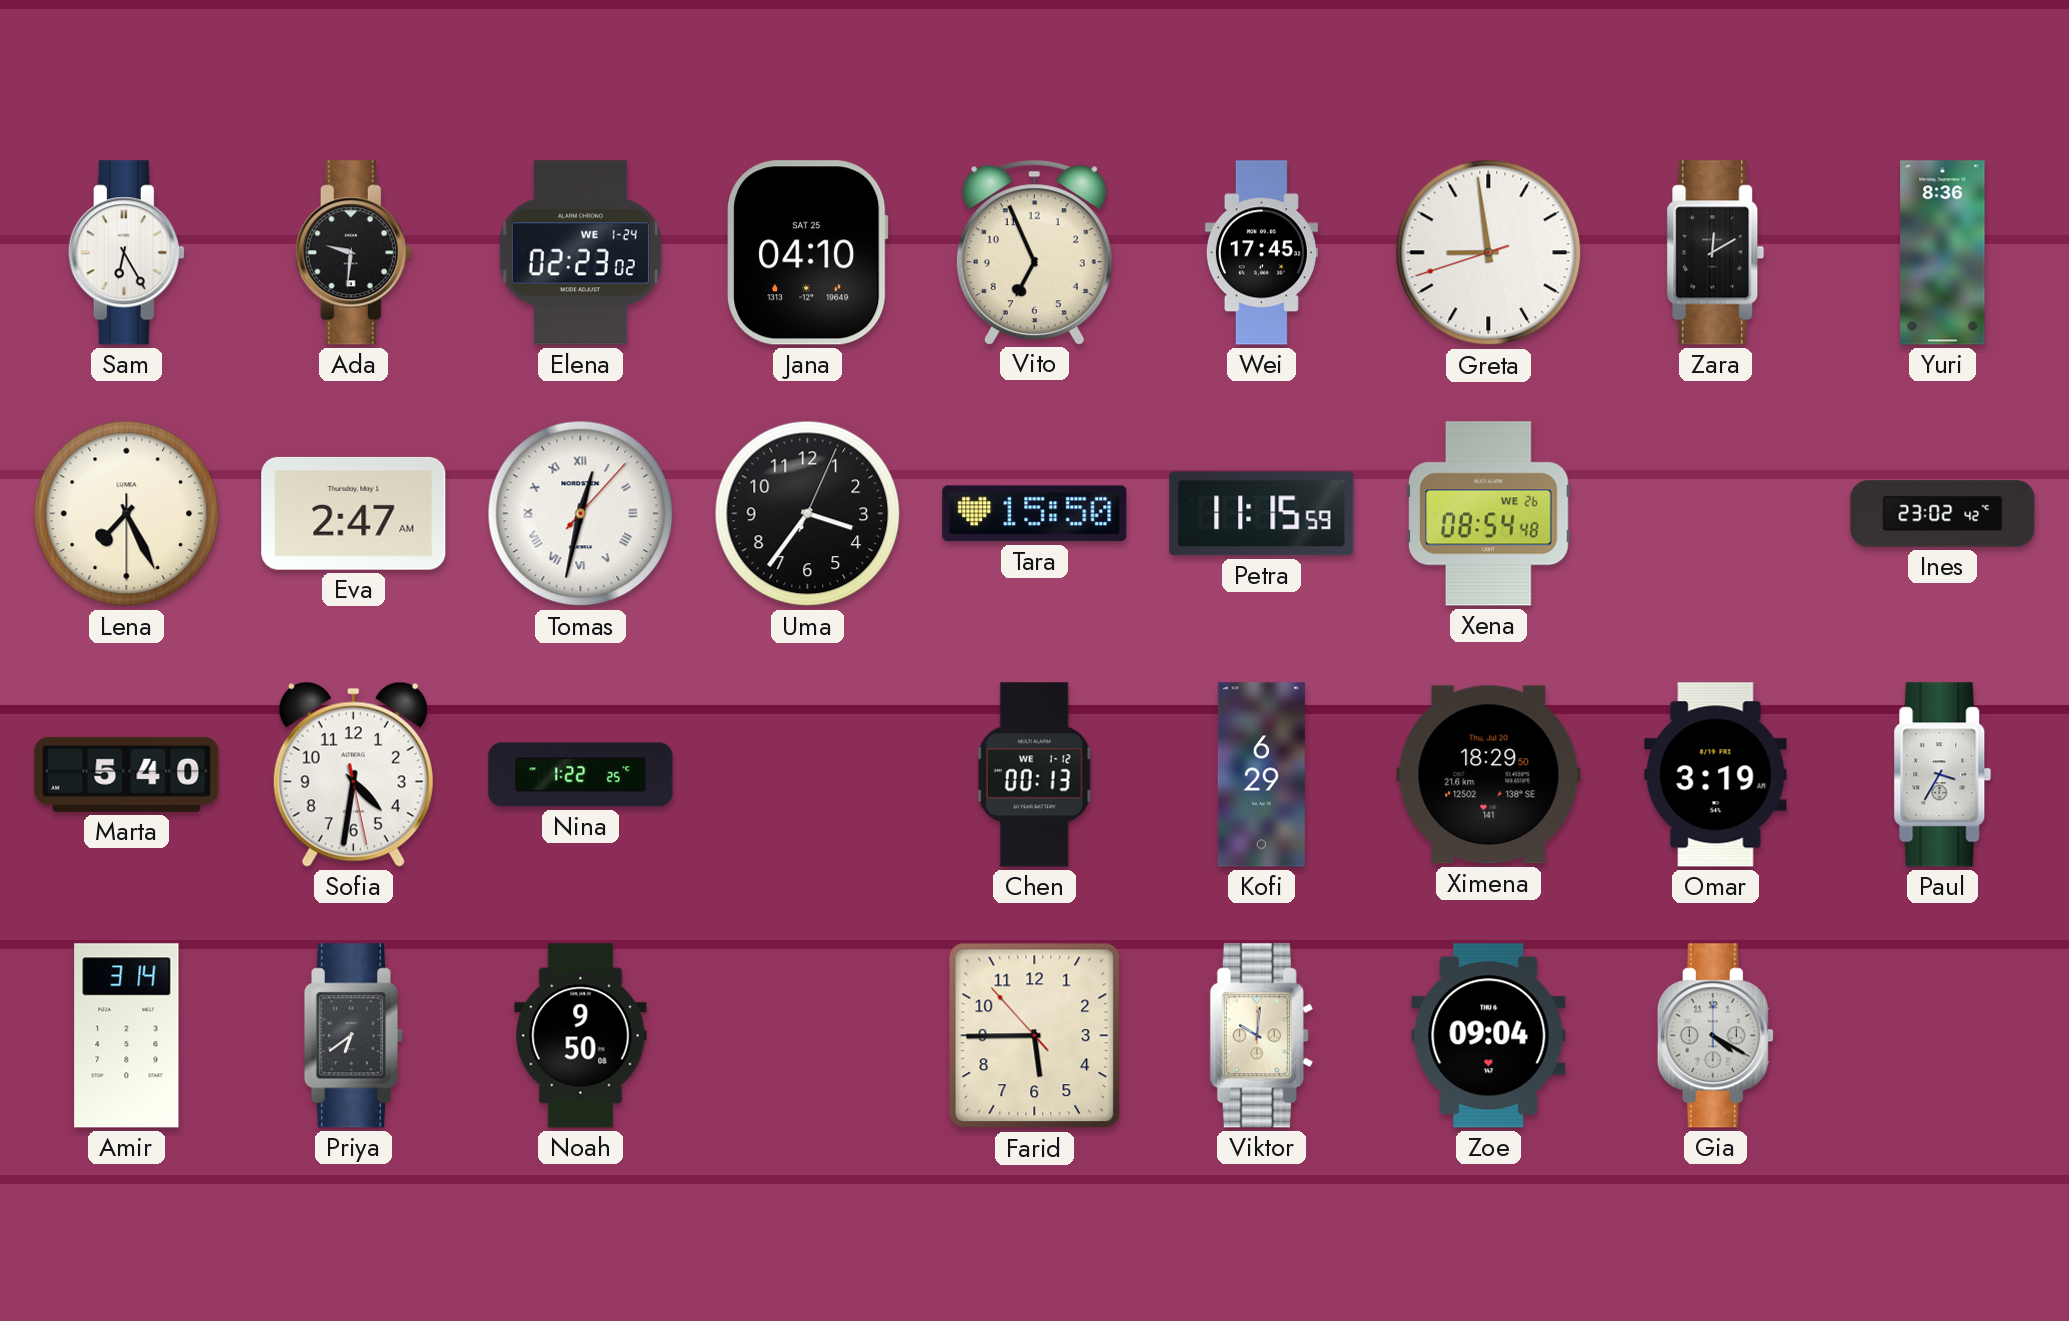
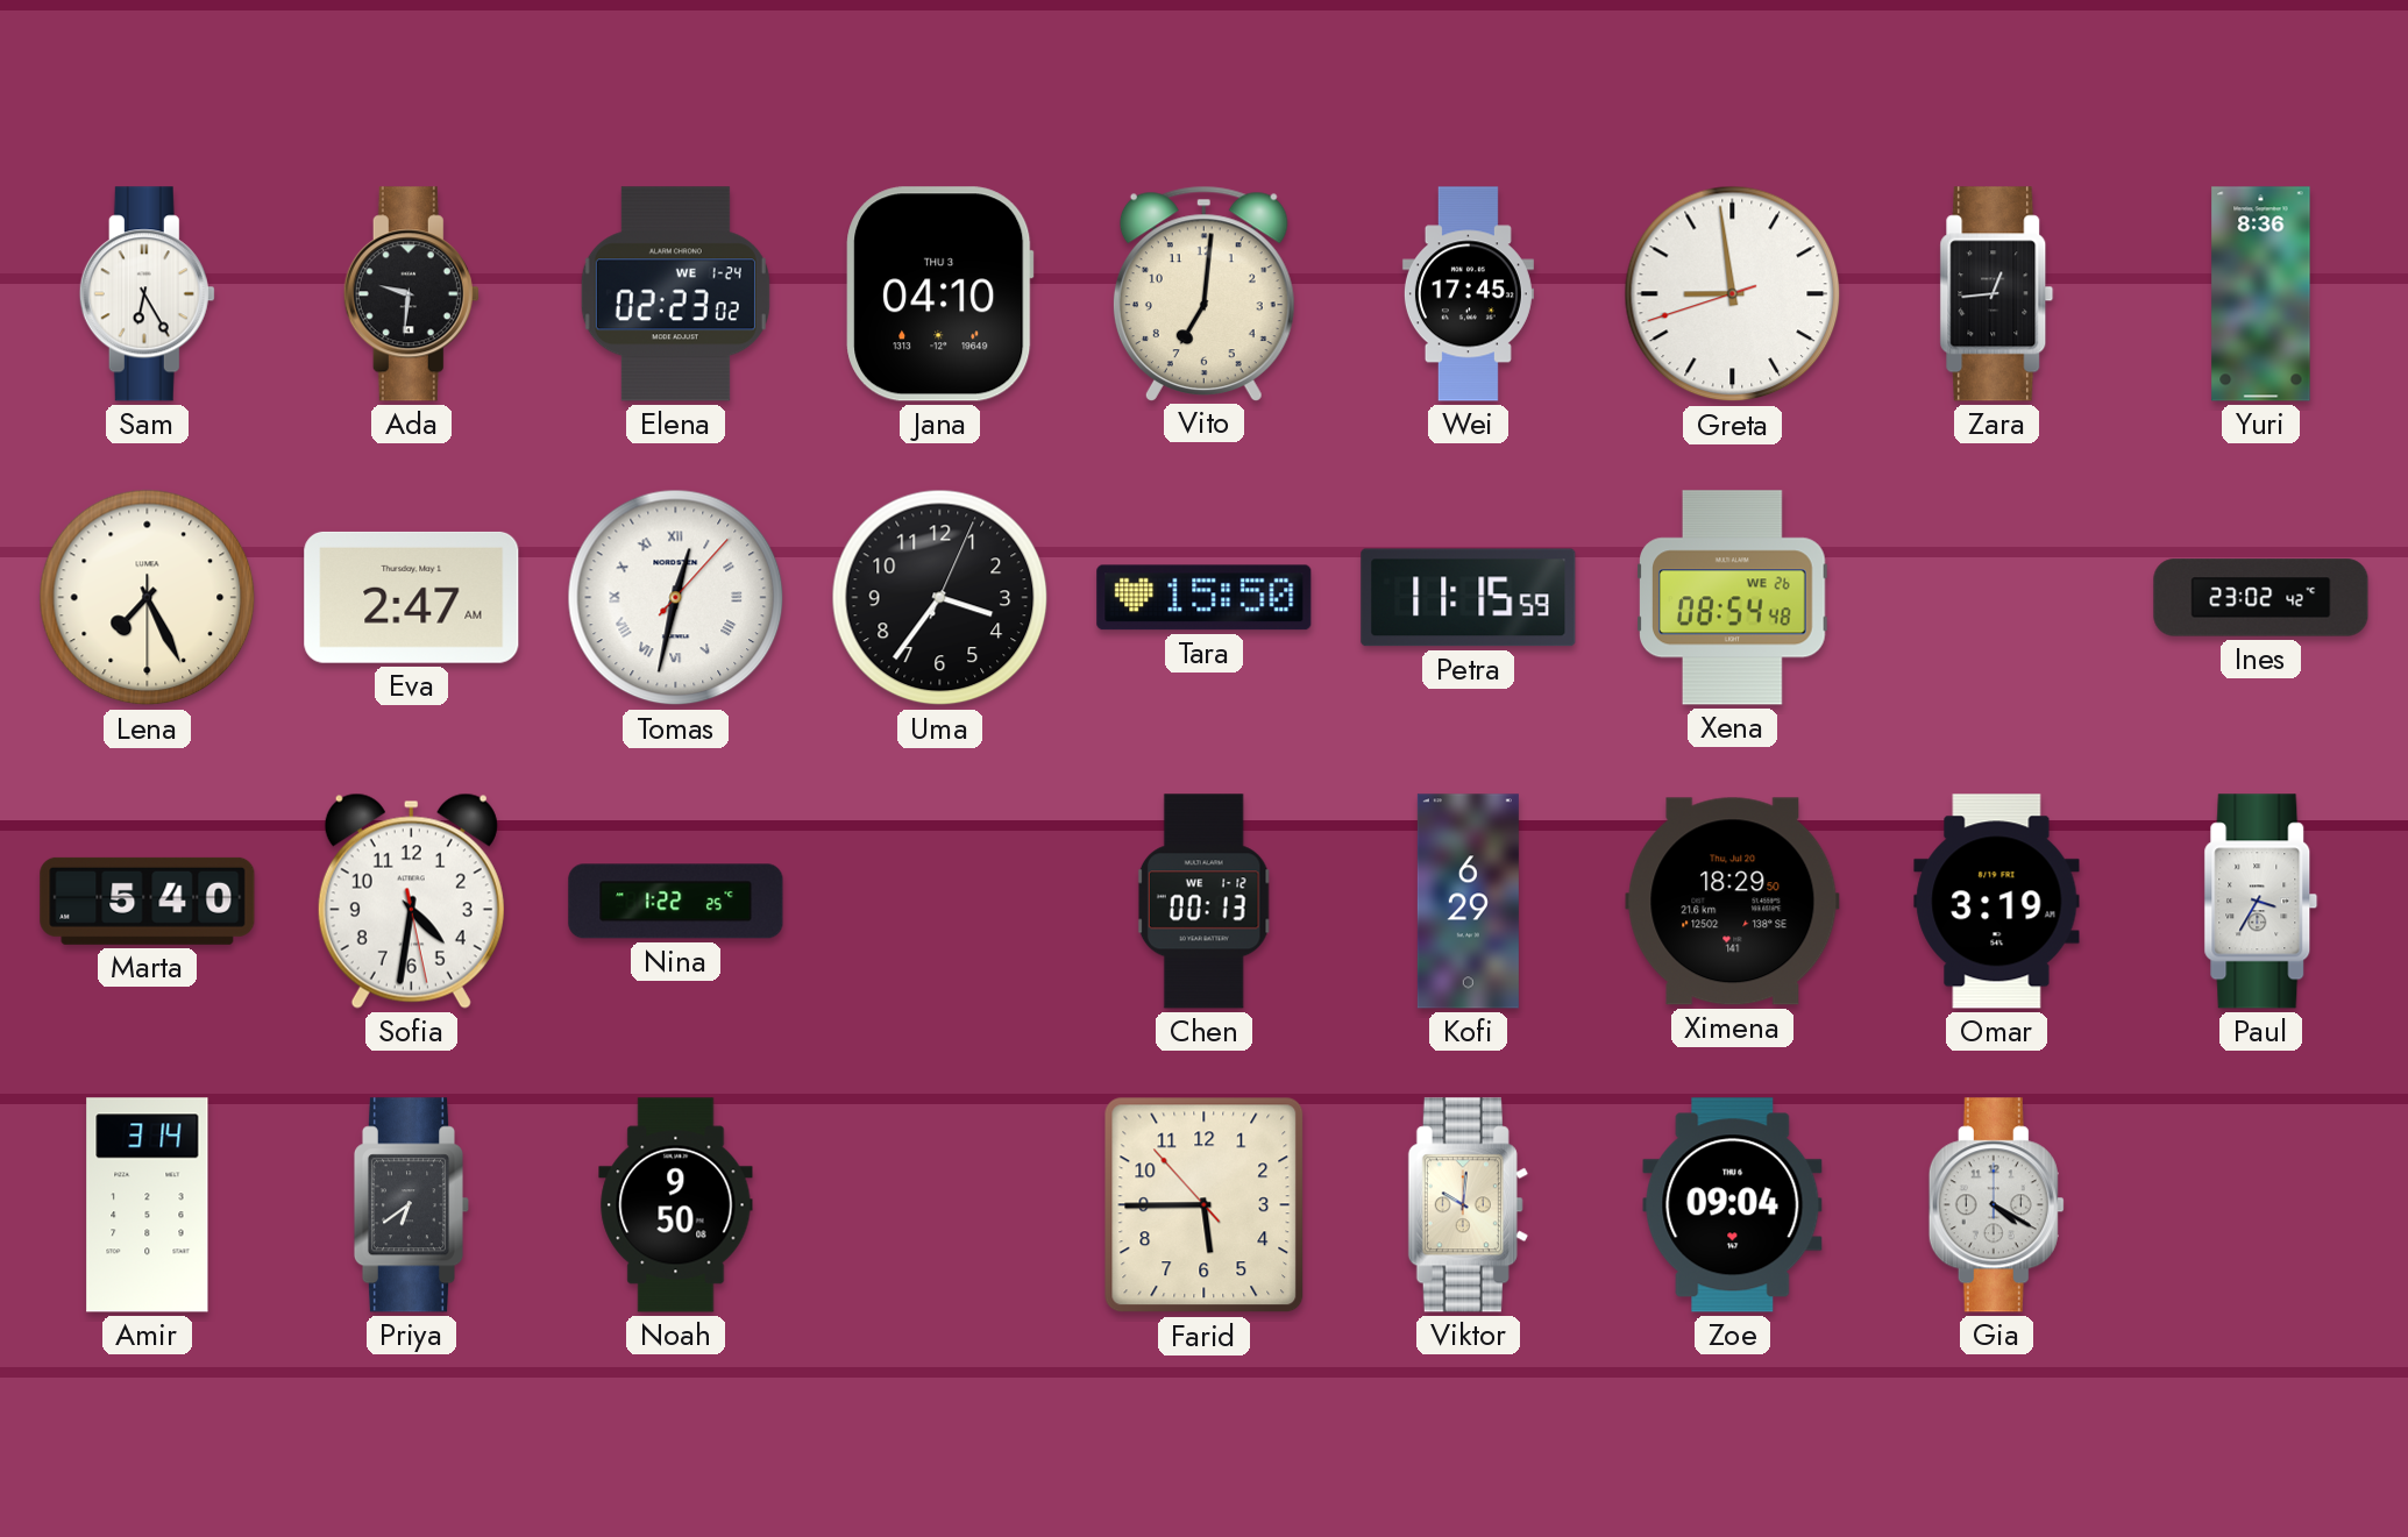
Jana date: SAT 25 -> THU 3
Vito: 6:56 -> 7:01
Zara: 12:10 -> 12:44
